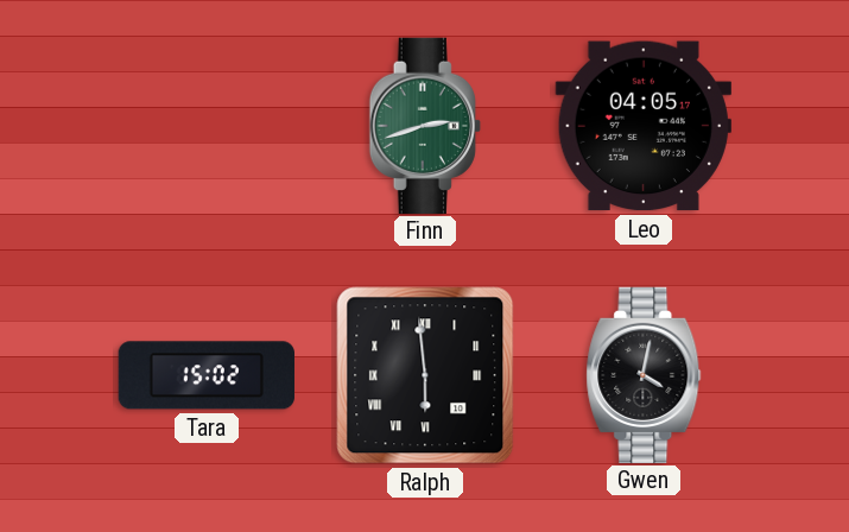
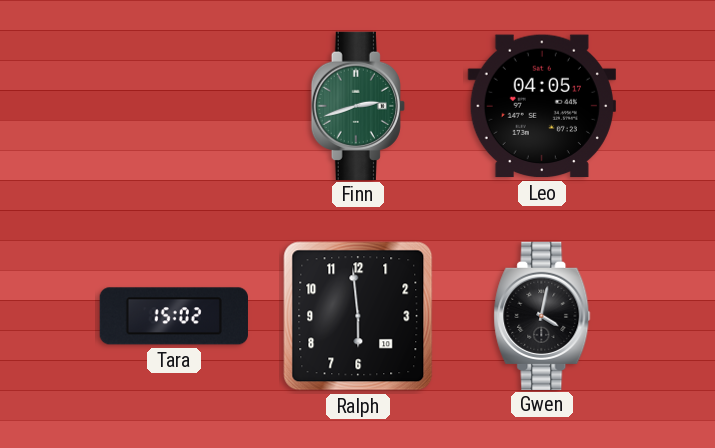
Ralph numerals: Roman -> Arabic
